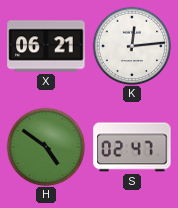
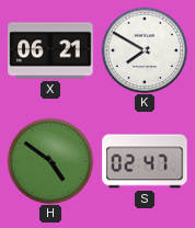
K: 12:14 -> 7:50
